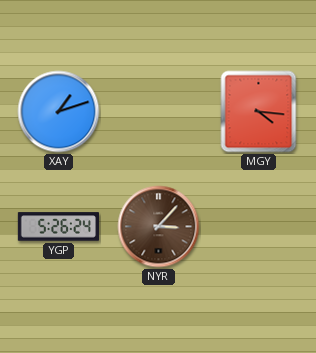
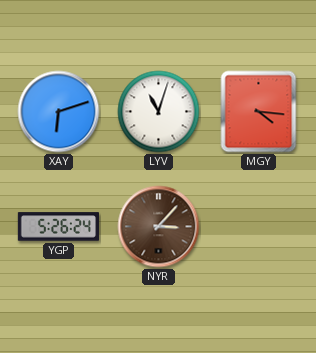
XAY: 1:12 -> 6:12
LYV: none -> 11:03
